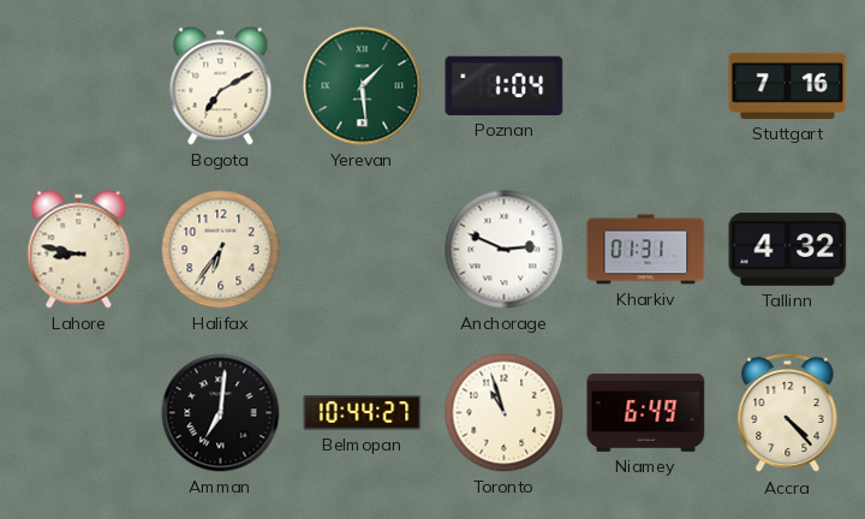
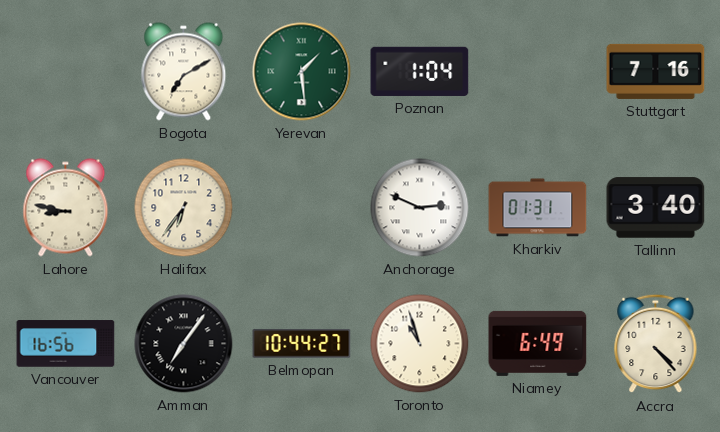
Tallinn: 4:32 -> 3:40
Vancouver: none -> 16:56
Amman: 7:01 -> 7:06
